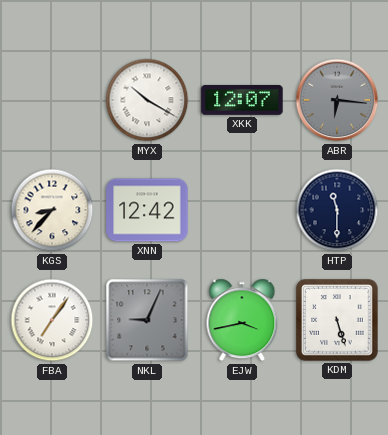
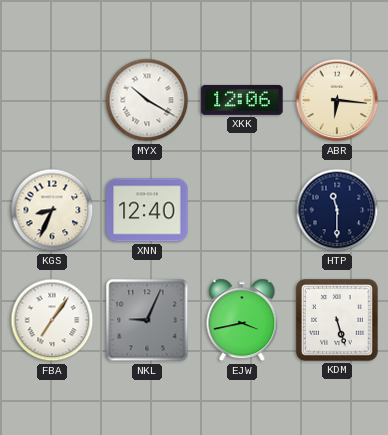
XKK: 12:07 -> 12:06
ABR dial: grey -> cream
KGS: 8:37 -> 8:34
XNN: 12:42 -> 12:40
